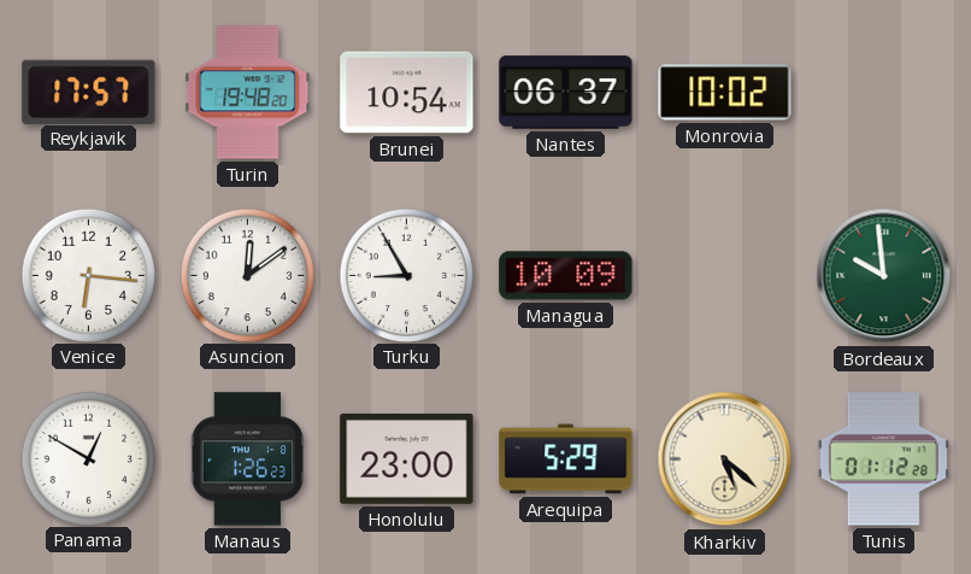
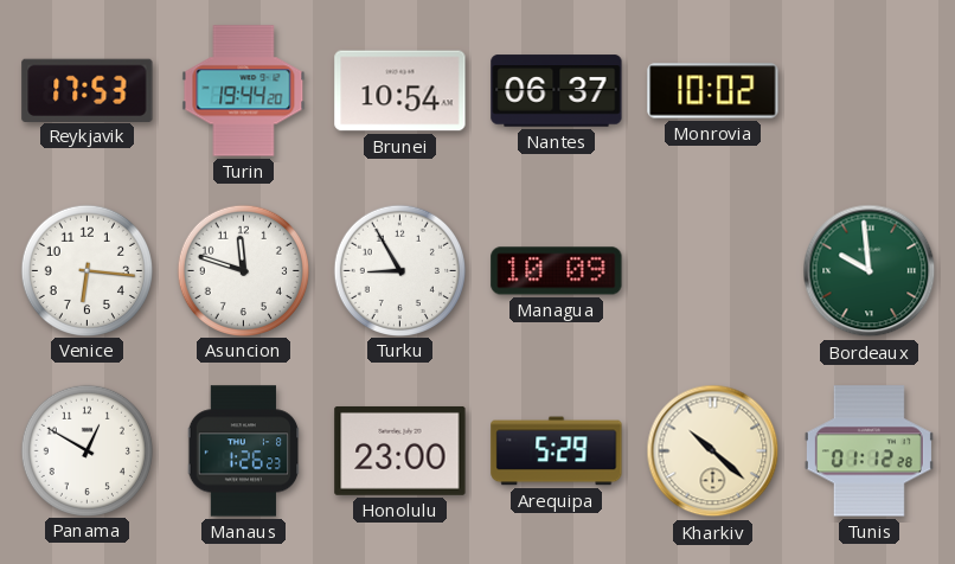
Reykjavik: 17:57 -> 17:53
Turin: 19:48 -> 19:44
Asuncion: 12:09 -> 11:48
Kharkiv: 5:22 -> 10:22
